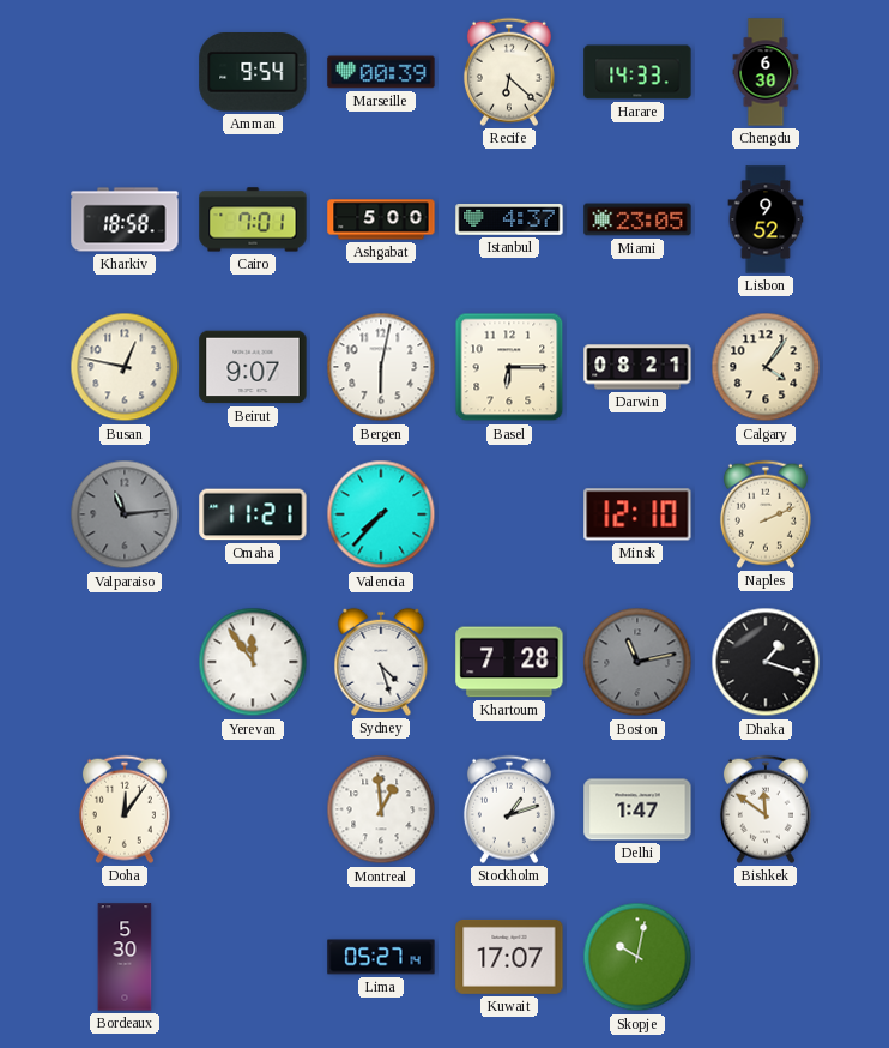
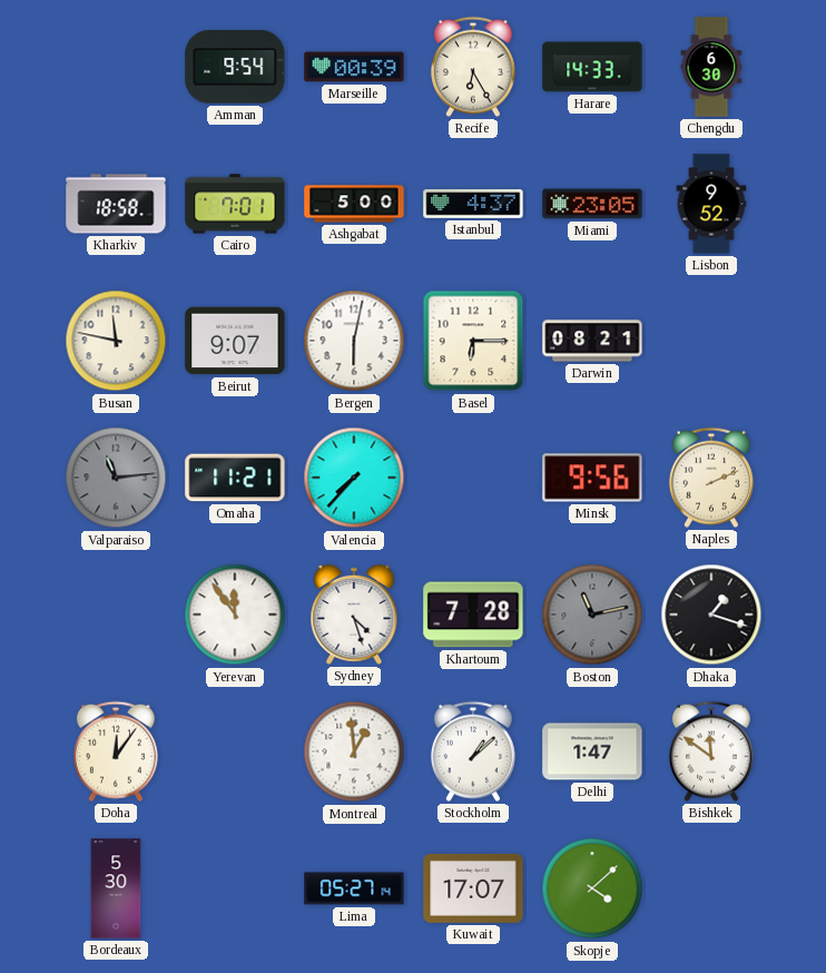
Recife: 6:22 -> 6:25
Busan: 12:47 -> 11:47
Calgary: 4:06 -> none
Minsk: 12:10 -> 9:56
Stockholm: 1:12 -> 1:08
Skopje: 10:02 -> 4:08
